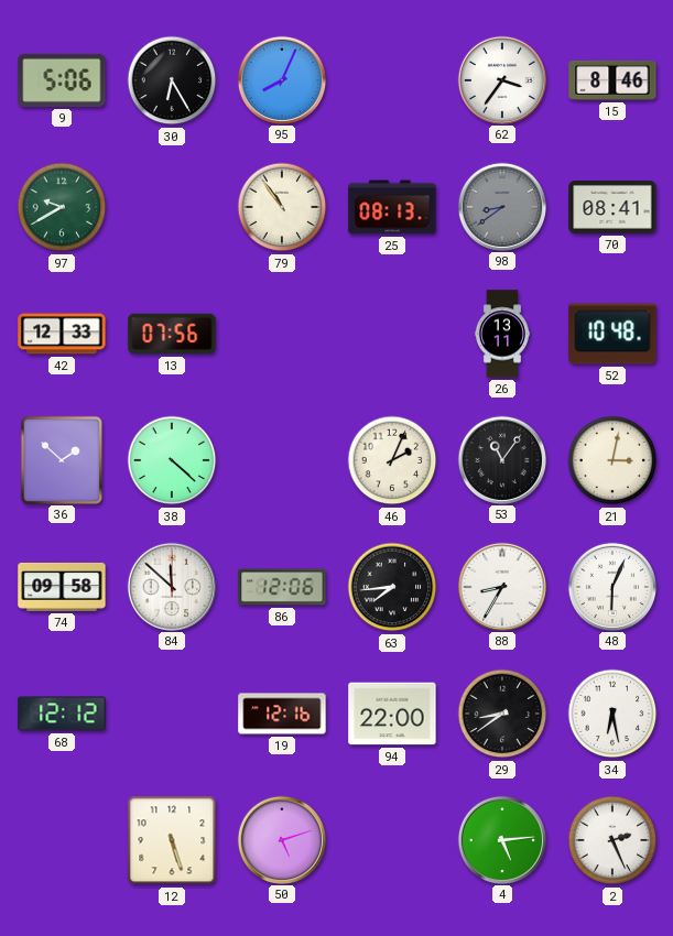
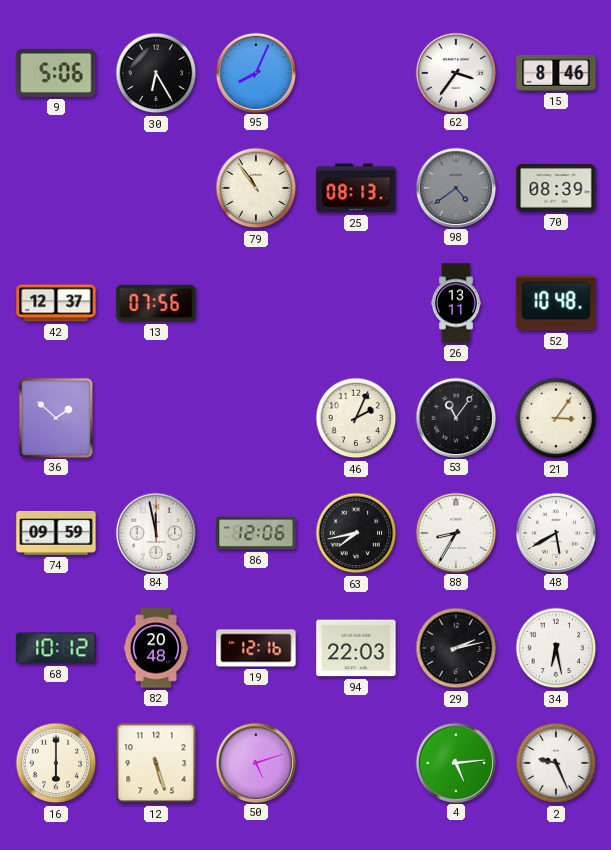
97: 9:40 -> none
98: 8:39 -> 4:39
70: 08:41 -> 08:39
42: 12:33 -> 12:37
38: 4:22 -> none
21: 3:02 -> 3:06
74: 09:58 -> 09:59
84: 11:52 -> 11:58
63: 7:44 -> 7:43
48: 6:04 -> 5:40
68: 12:12 -> 10:12
82: none -> 20:48
94: 22:00 -> 22:03
29: 8:39 -> 2:13
16: none -> 6:00
2: 2:26 -> 9:26
